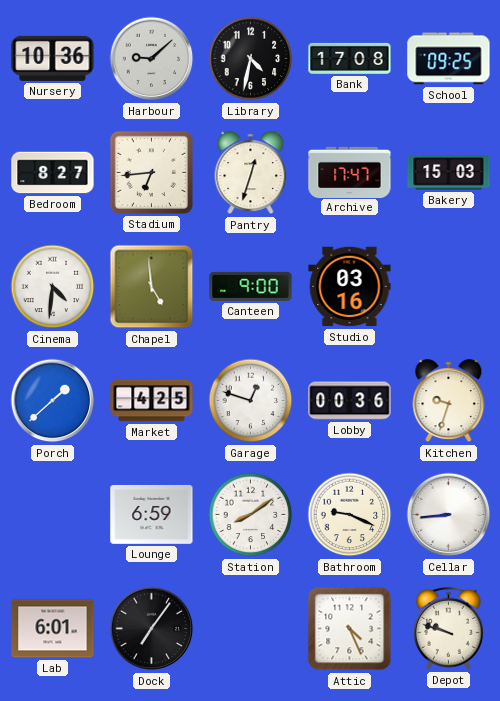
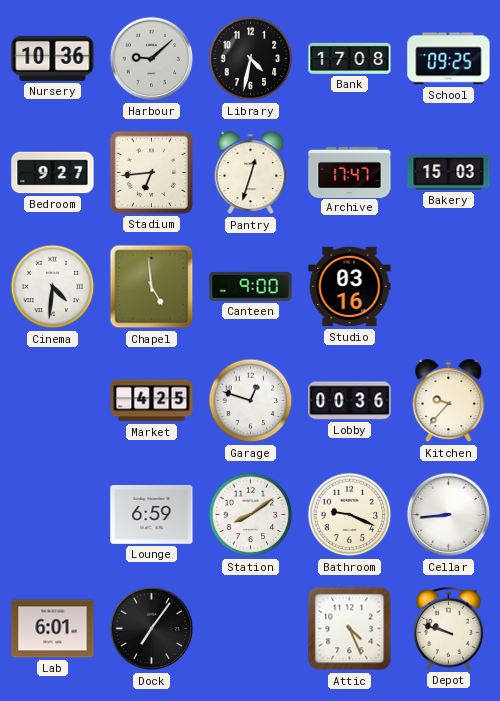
Bedroom: 8:27 -> 9:27
Porch: 1:38 -> none
Kitchen: 9:33 -> 9:37
